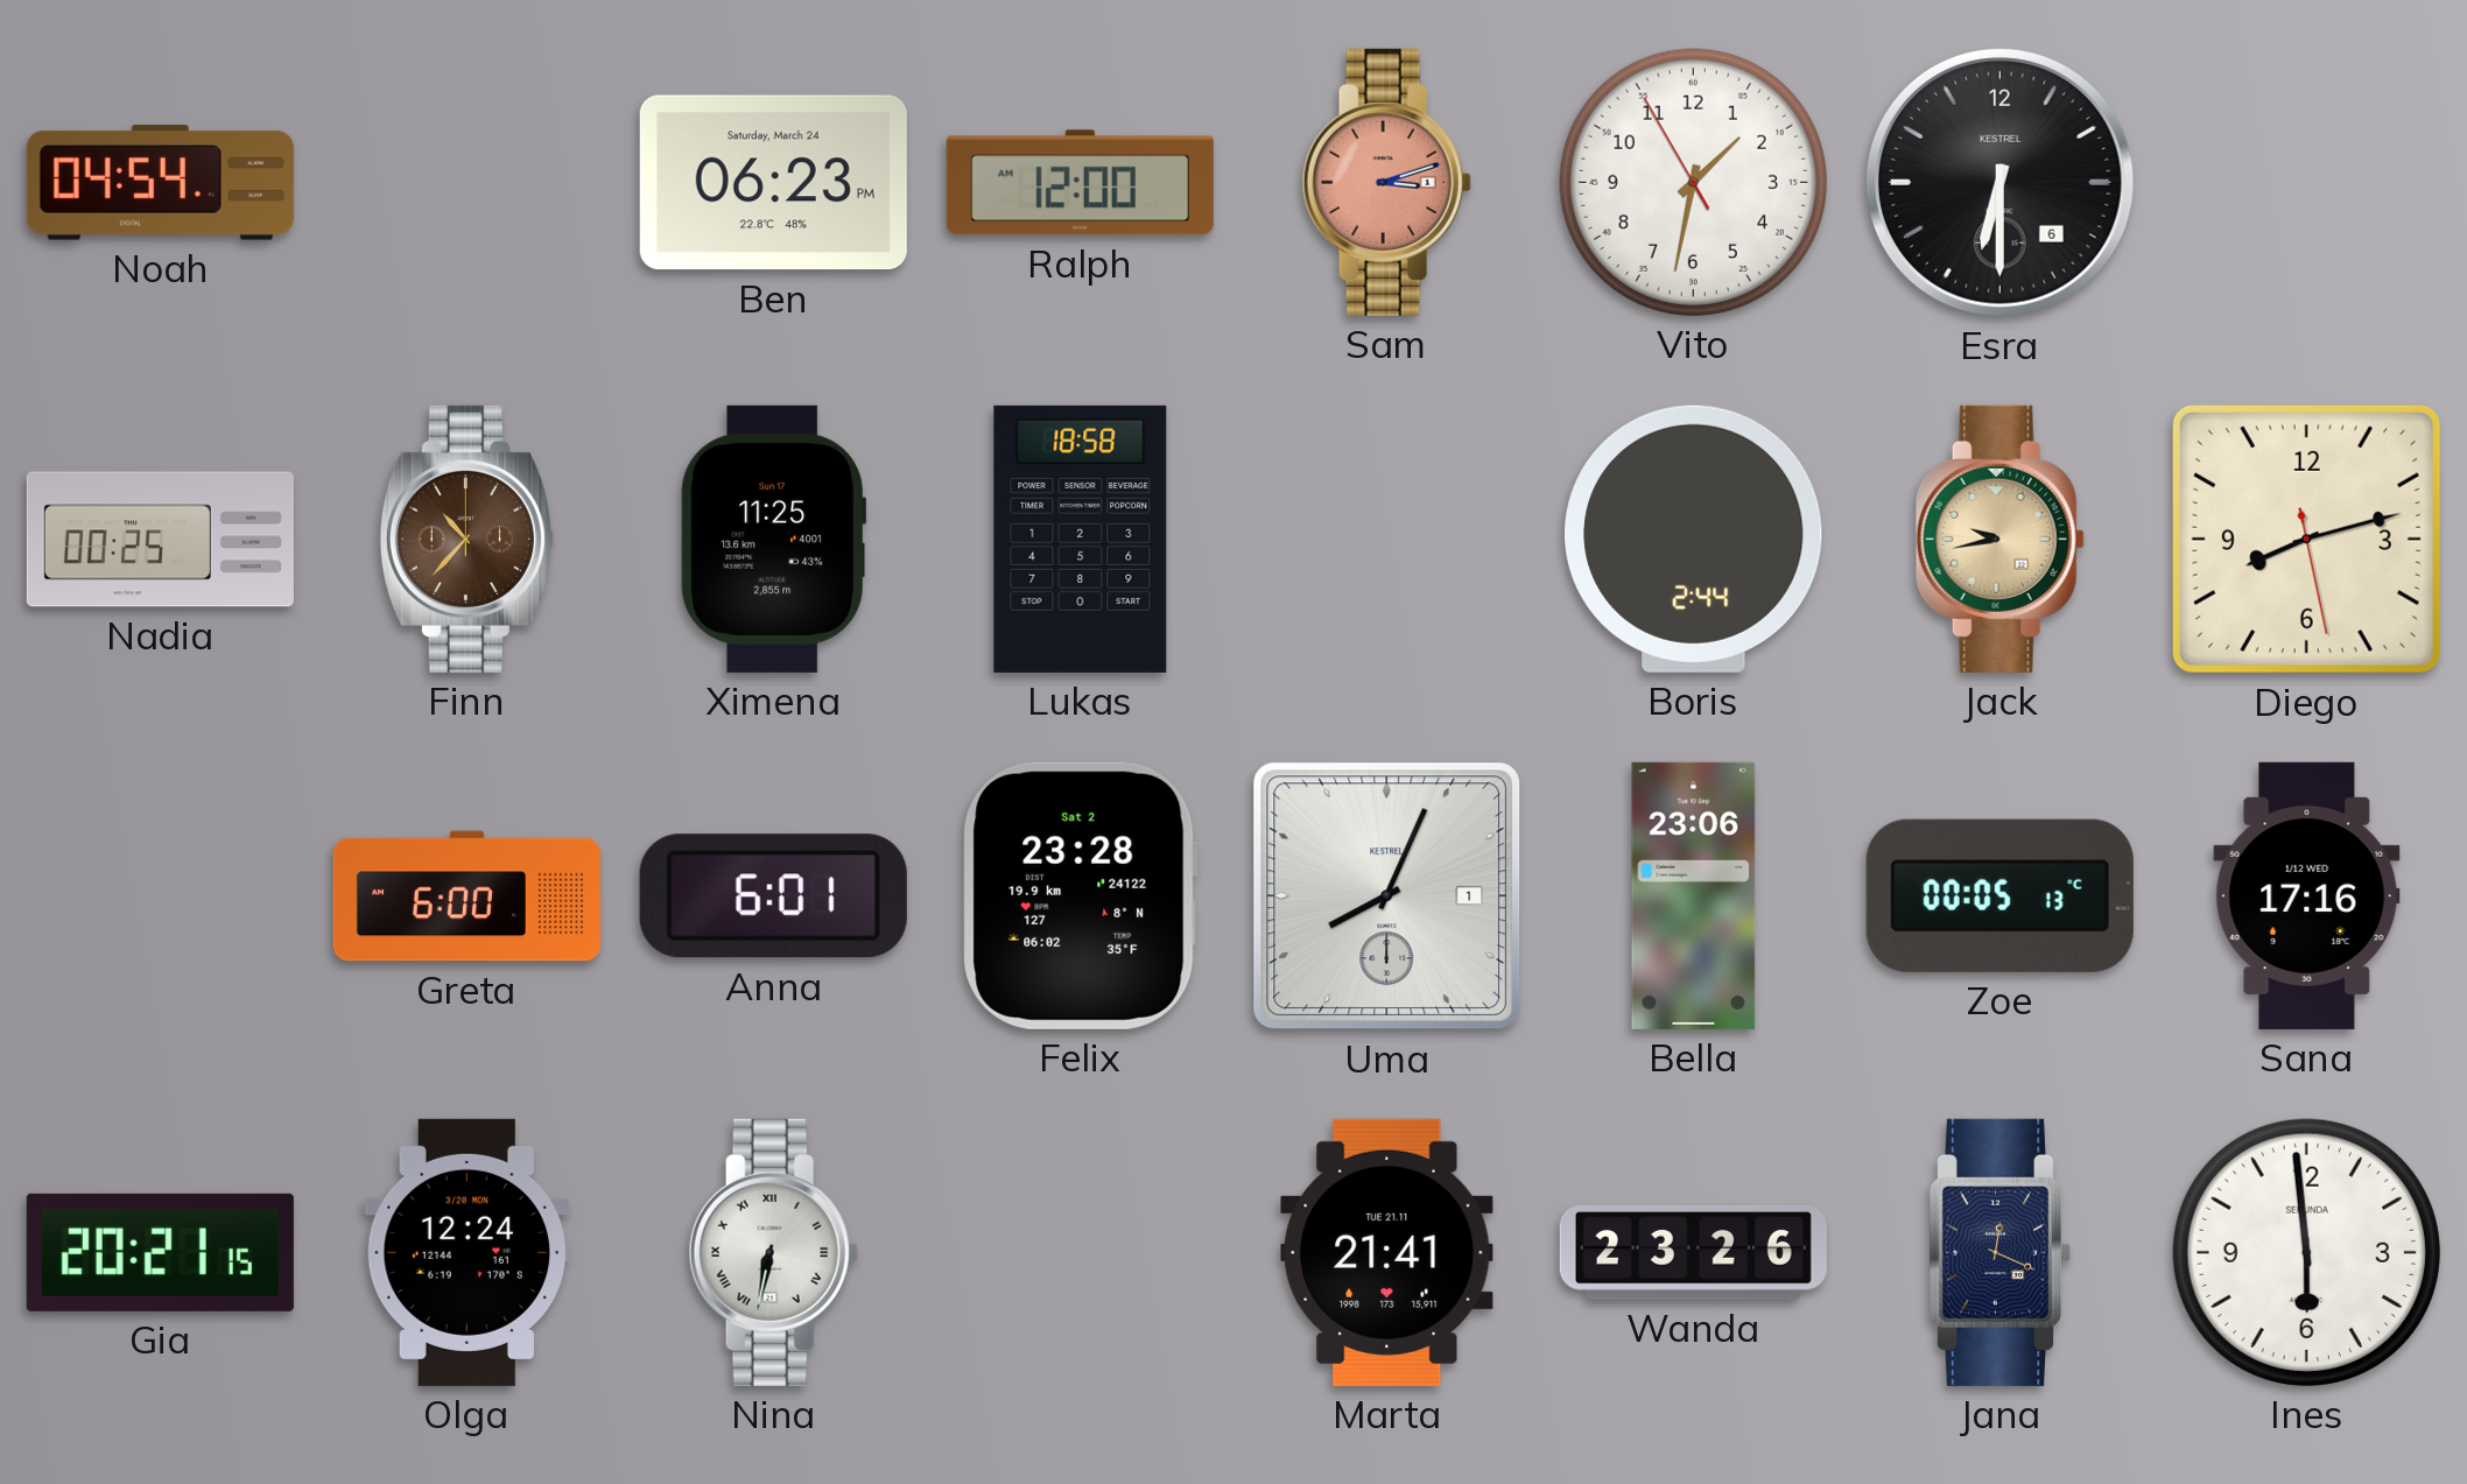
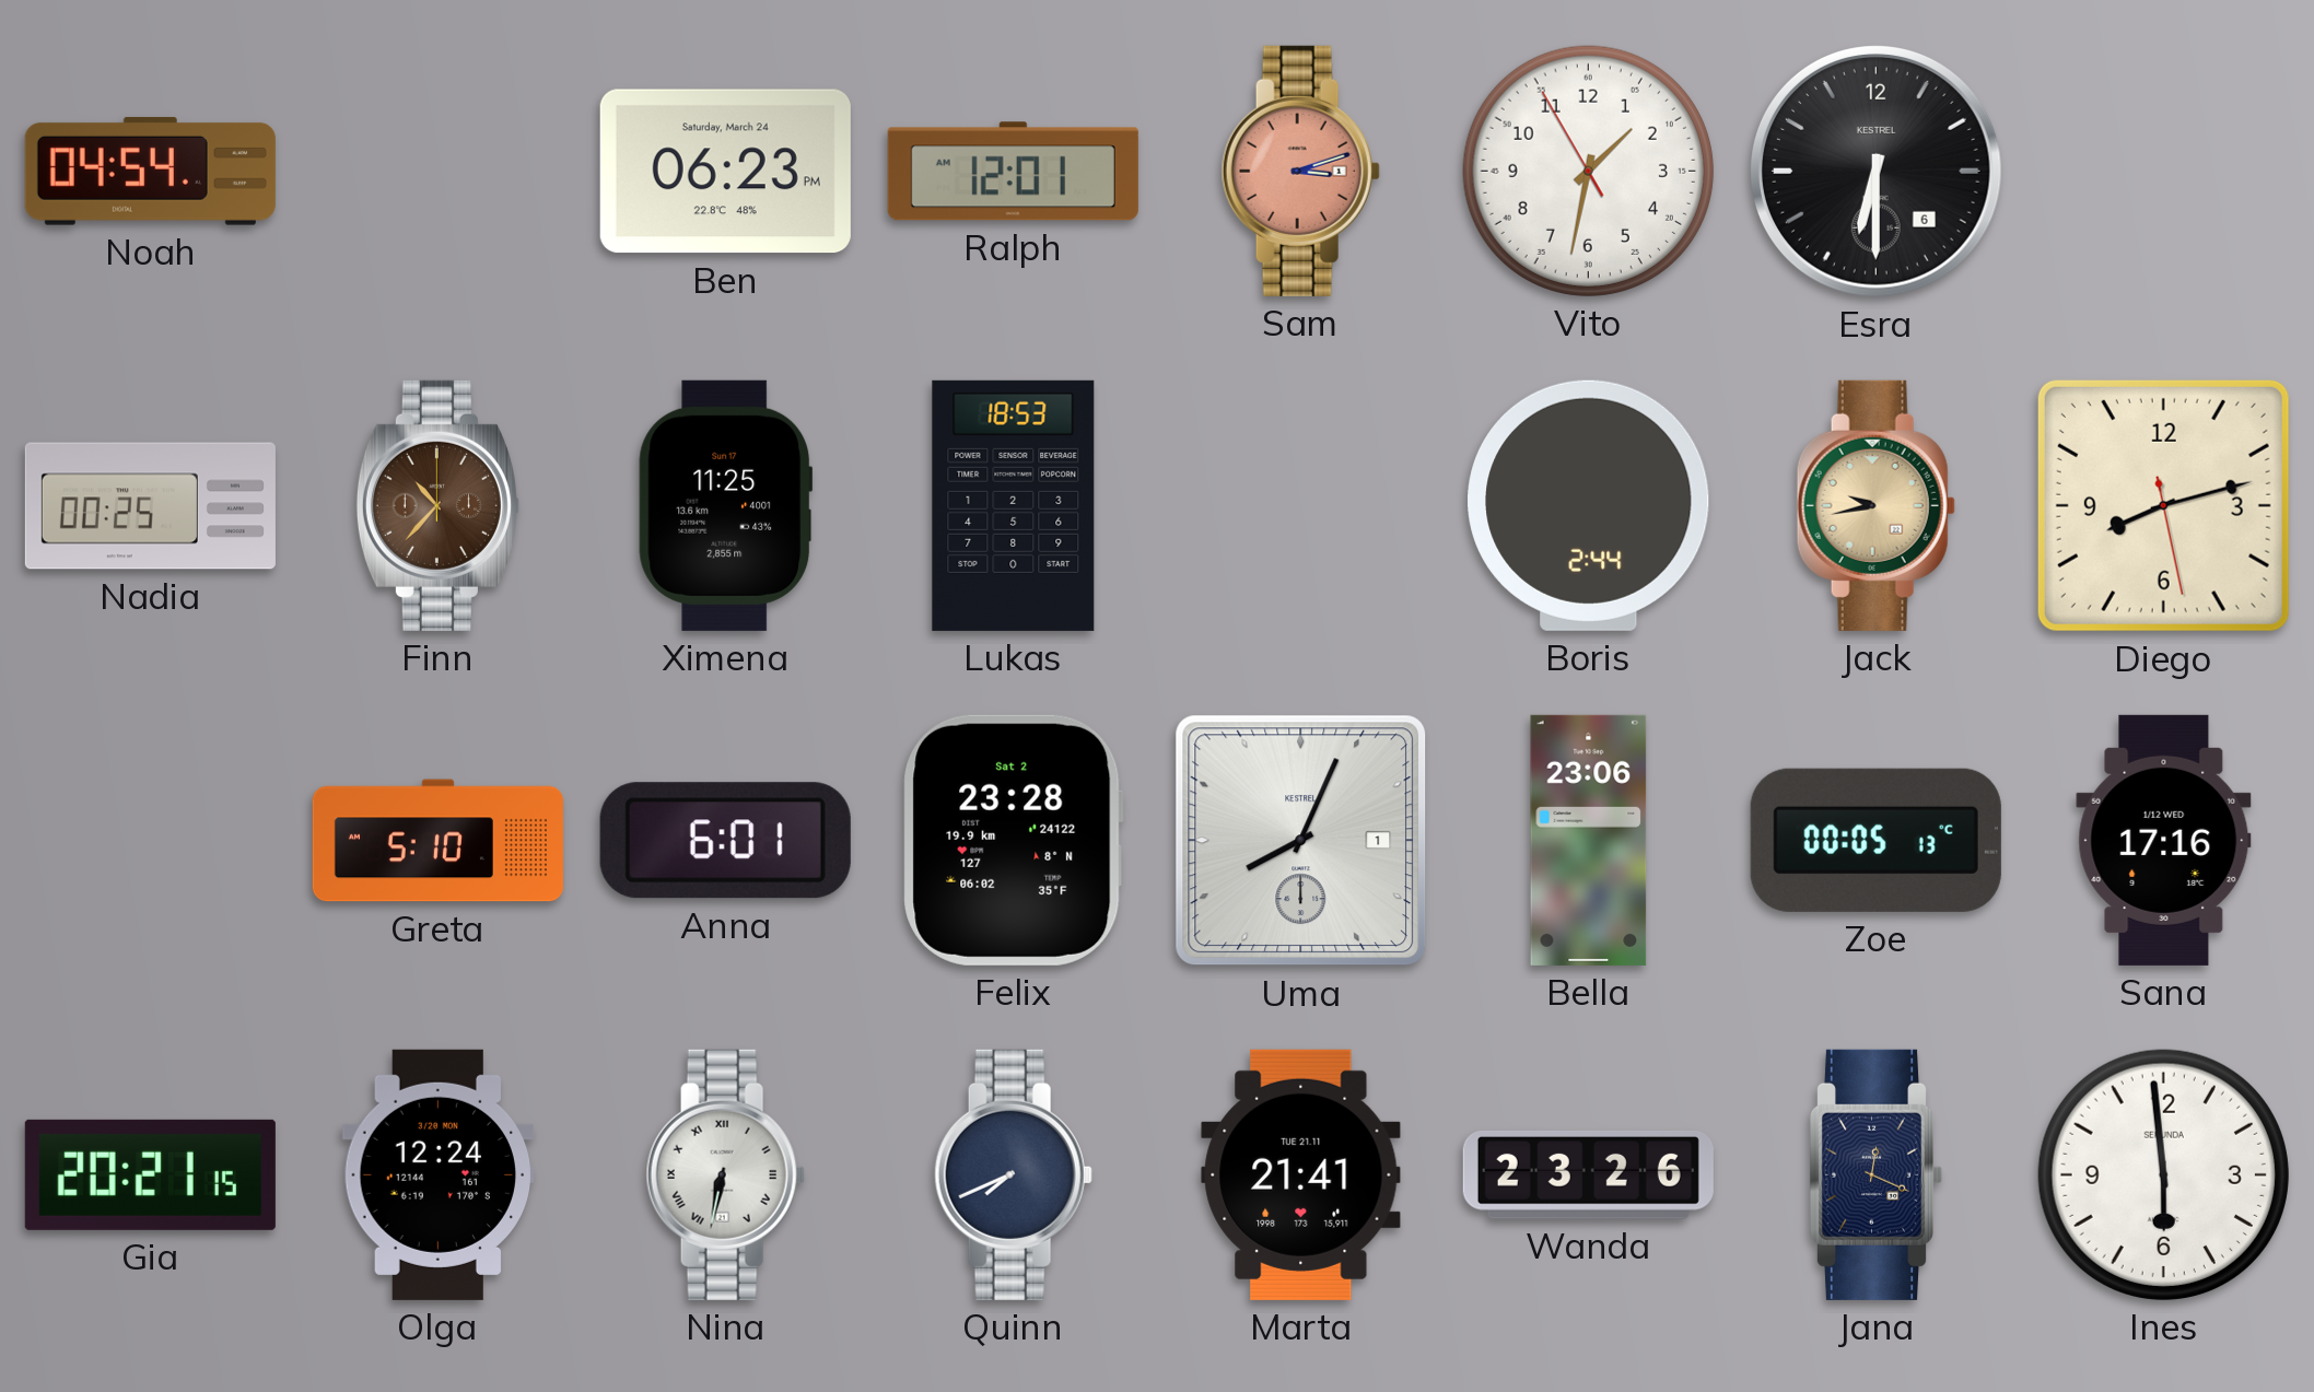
Ralph: 12:00 -> 12:01
Lukas: 18:58 -> 18:53
Greta: 6:00 -> 5:10
Quinn: none -> 7:41
